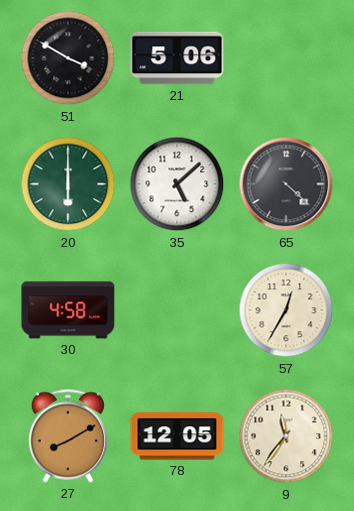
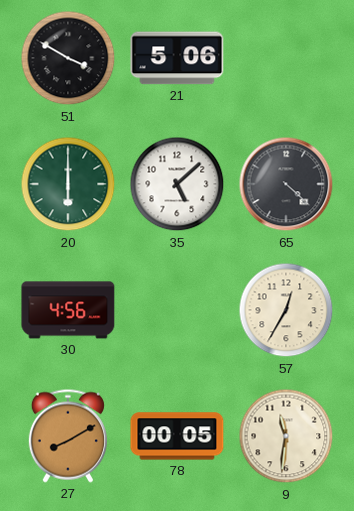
30: 4:58 -> 4:56
78: 12:05 -> 00:05
9: 11:36 -> 11:31
